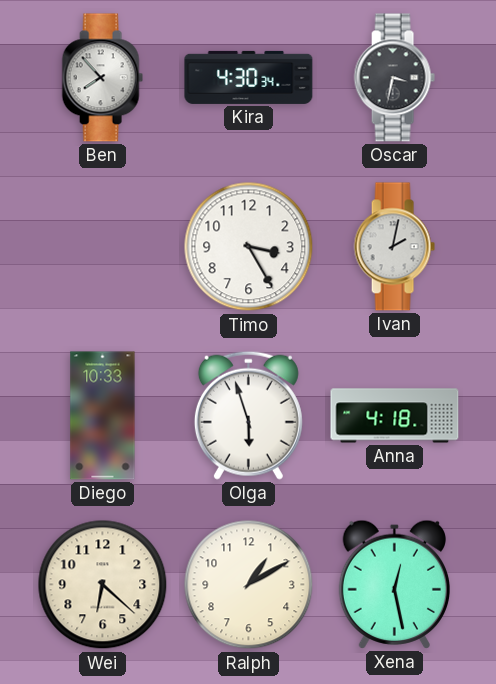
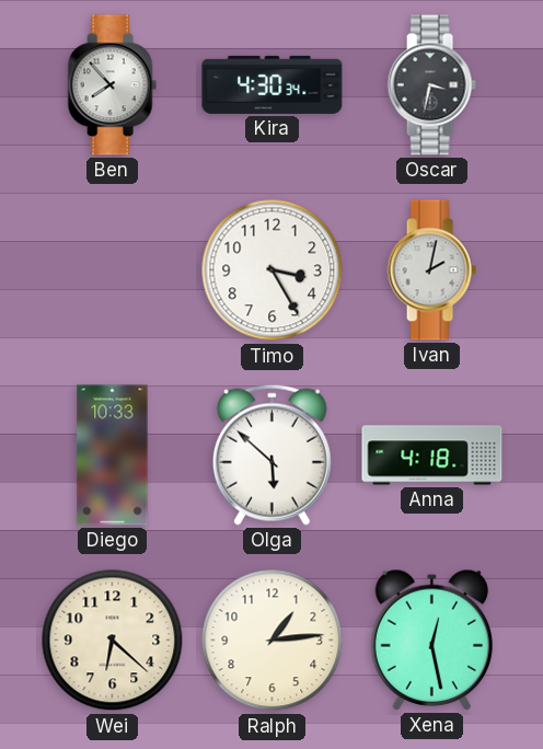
Olga: 5:57 -> 5:52
Ralph: 1:10 -> 1:14
